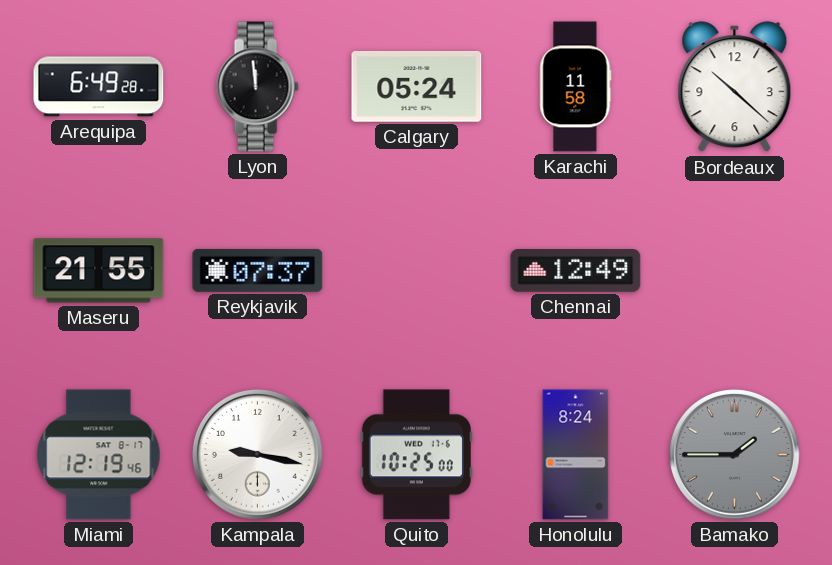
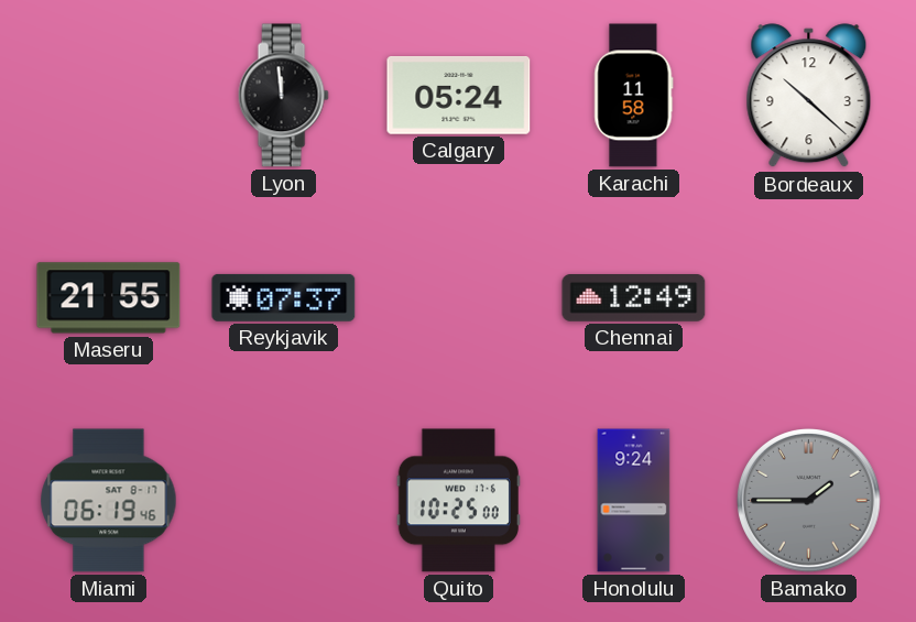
Arequipa: 6:49 -> none
Miami: 12:19 -> 06:19
Kampala: 9:17 -> none
Honolulu: 8:24 -> 9:24
